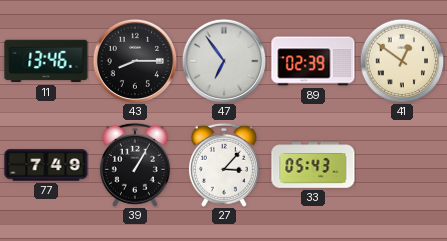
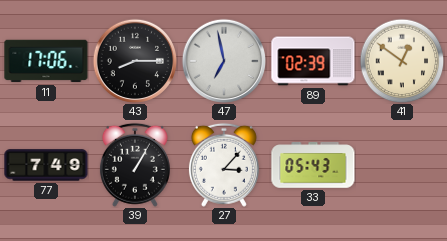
11: 13:46 -> 17:06
47: 6:54 -> 6:58
